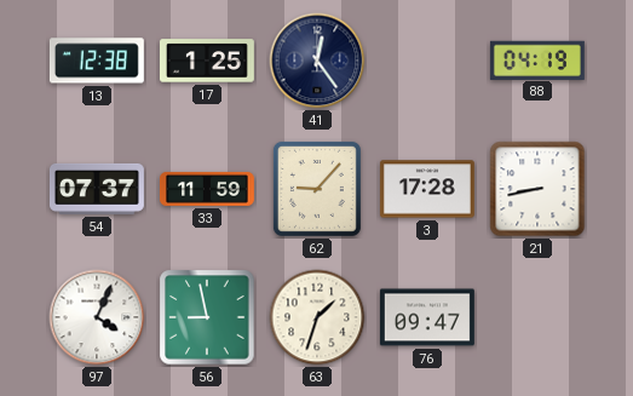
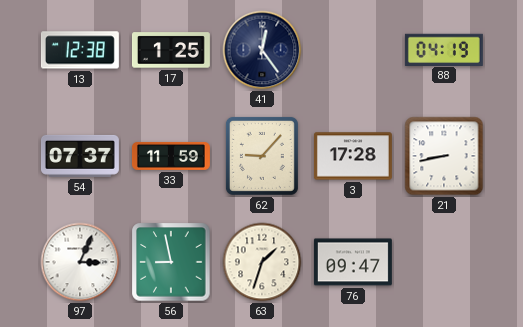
97: 4:04 -> 3:04
